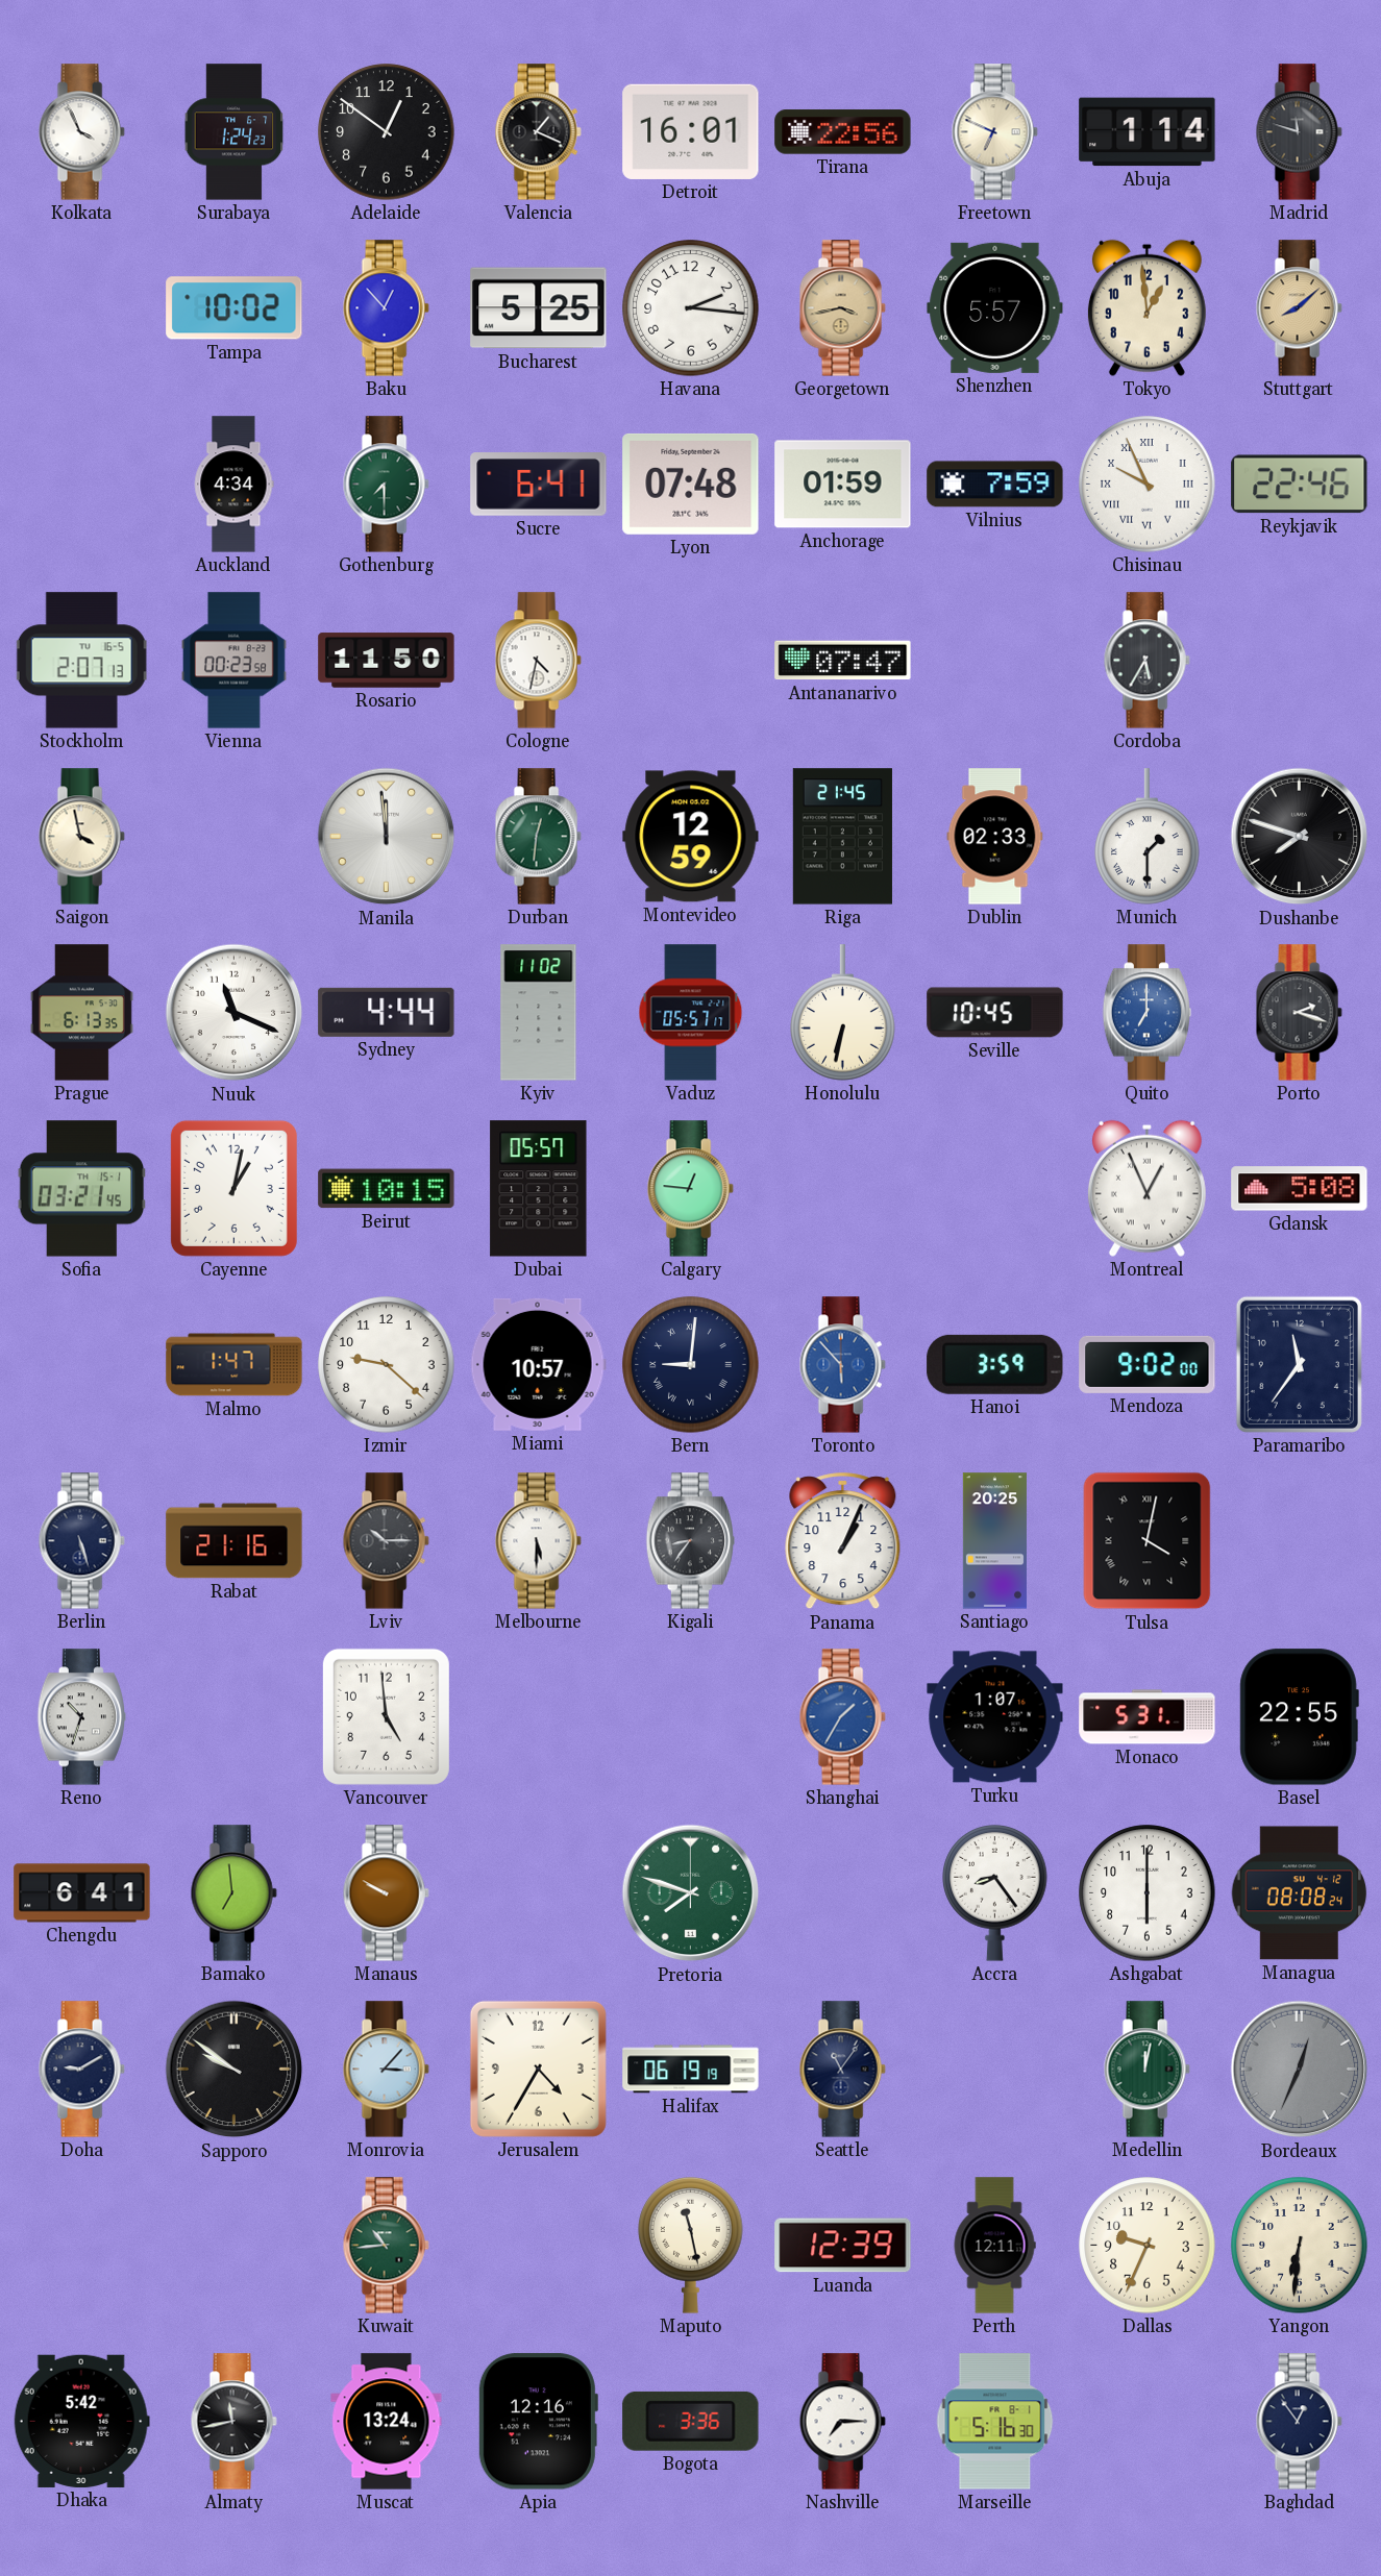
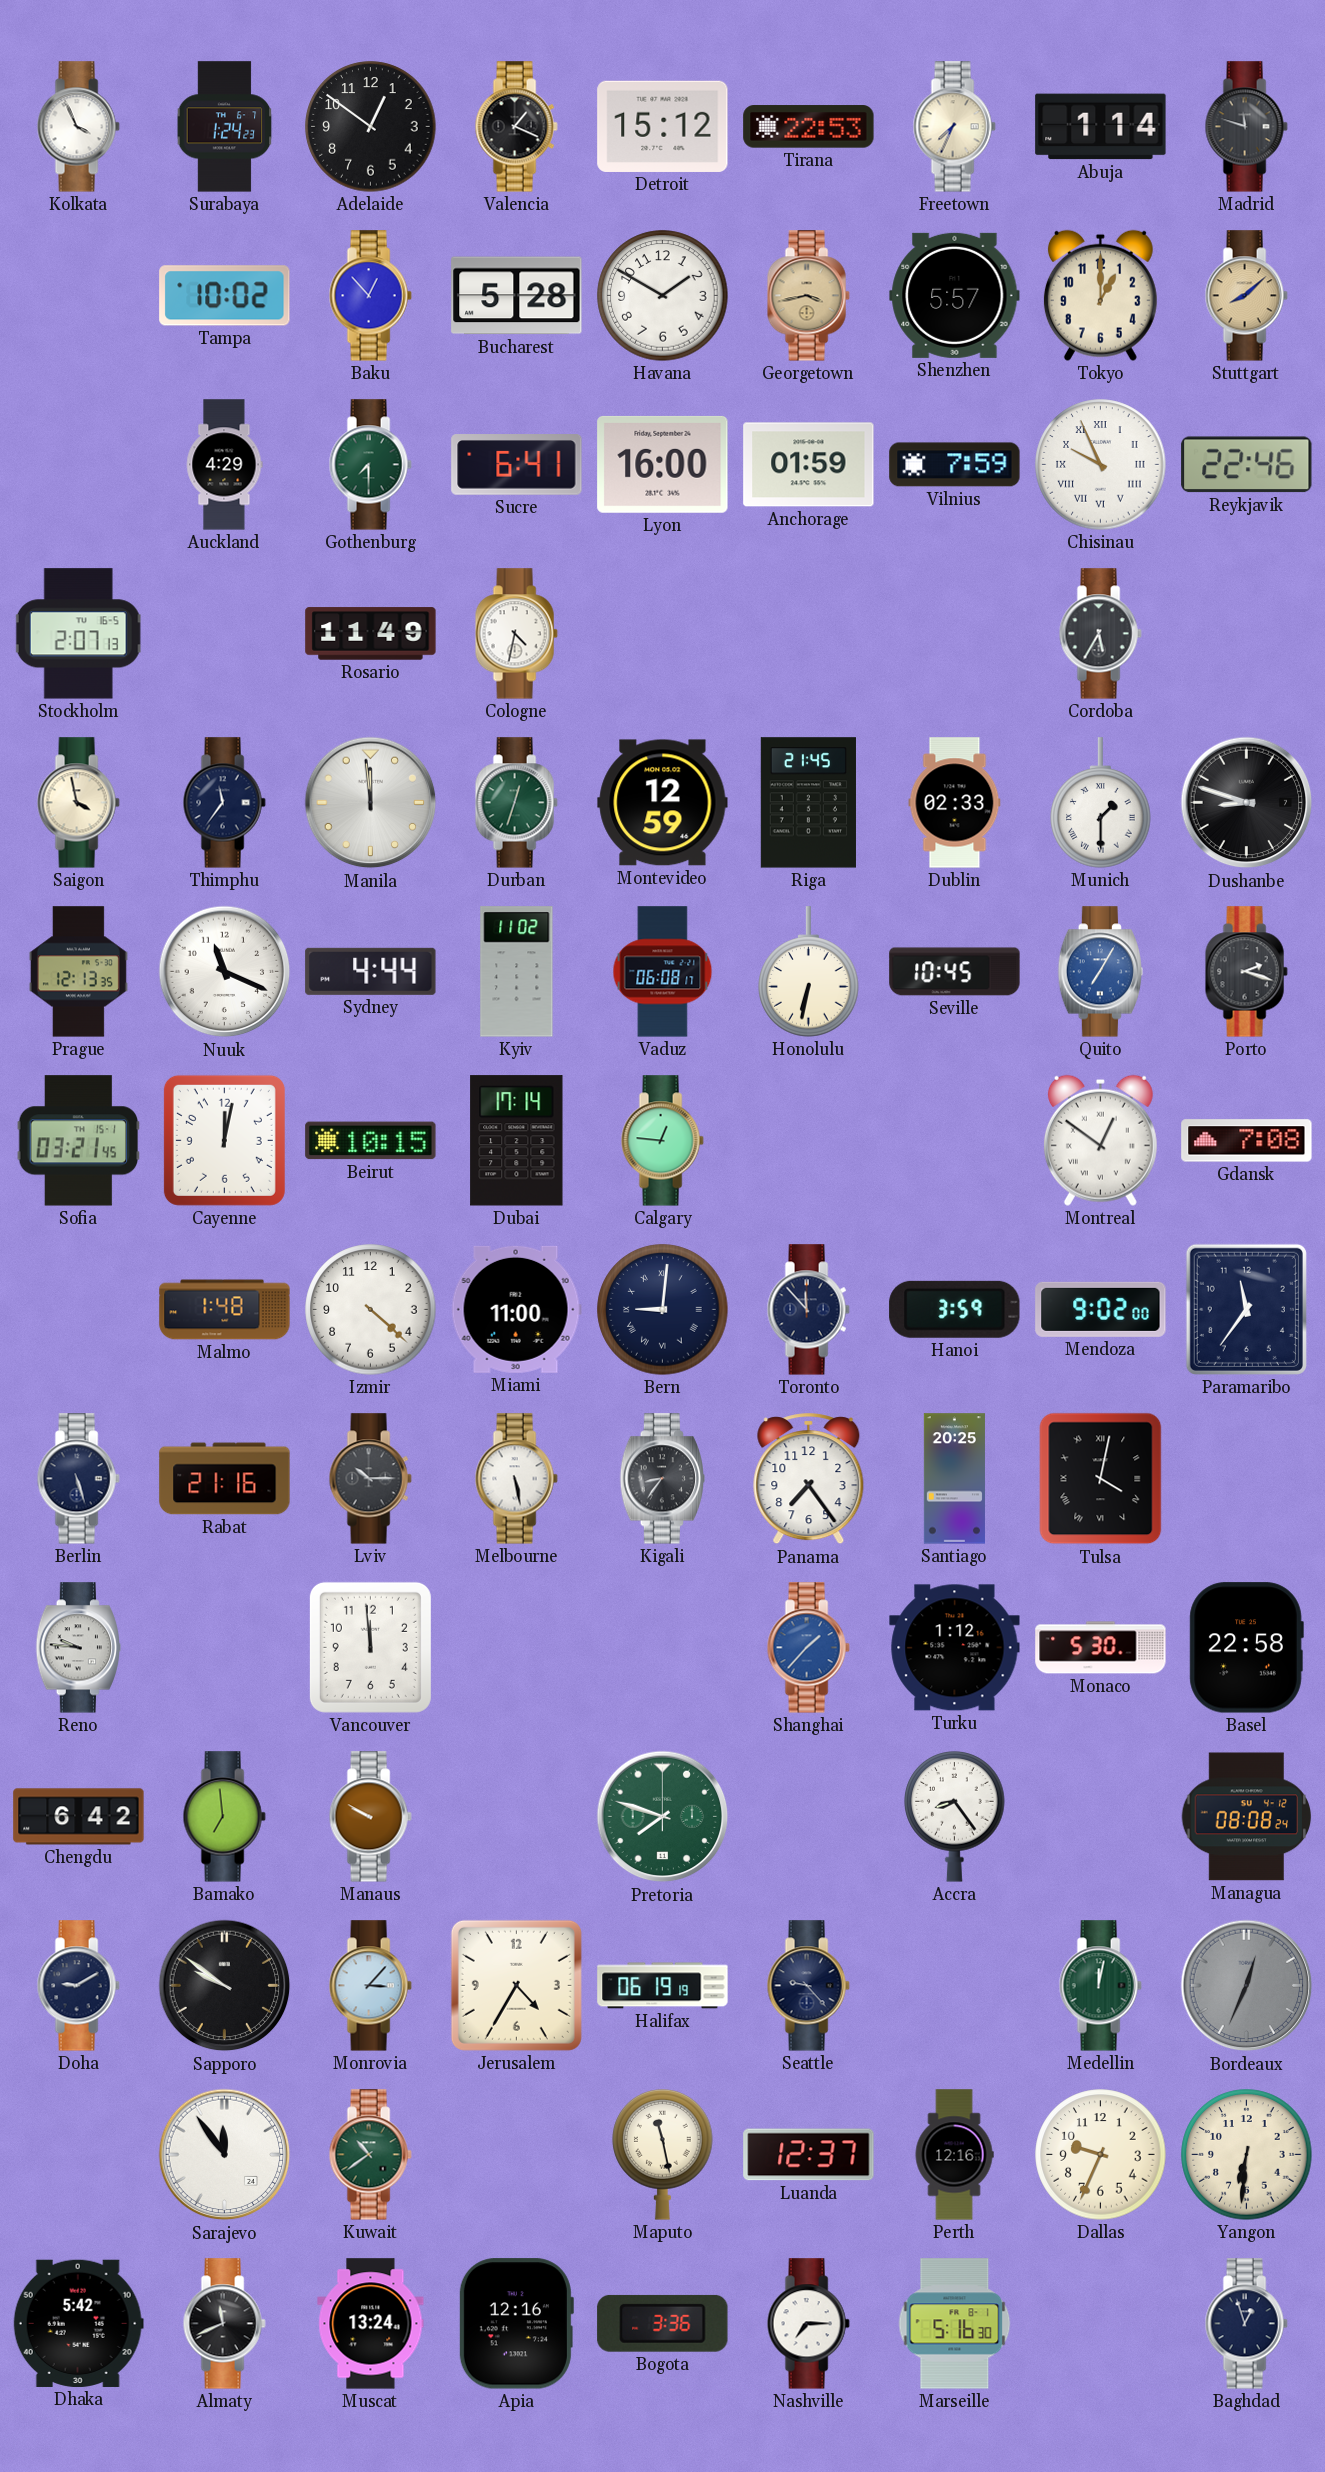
Detroit: 16:01 -> 15:12
Tirana: 22:56 -> 22:53
Freetown: 6:49 -> 7:34
Bucharest: 5:25 -> 5:28
Havana: 2:16 -> 1:50
Tokyo: 12:59 -> 1:00
Auckland: 4:34 -> 4:29
Lyon: 07:48 -> 16:00
Vienna: 00:23 -> none
Rosario: 11:50 -> 11:49
Antananarivo: 07:47 -> none
Thimphu: none -> 11:36
Durban: 12:31 -> 12:33
Dushanbe: 7:48 -> 8:48
Prague: 6:13 -> 12:13
Vaduz: 05:57 -> 06:08
Quito: 7:00 -> 7:05
Cayenne: 1:02 -> 12:02
Dubai: 05:57 -> 17:14
Montreal: 12:56 -> 12:51
Gdansk: 5:08 -> 7:08
Malmo: 1:47 -> 1:48
Izmir: 9:22 -> 4:22
Miami: 10:57 -> 11:00
Toronto: 5:53 -> 11:53
Toronto dial: blue -> navy
Melbourne: 5:30 -> 5:28
Panama: 1:04 -> 7:24
Reno: 10:33 -> 9:46
Vancouver: 4:59 -> 11:59
Shanghai: 1:35 -> 1:37
Turku: 1:07 -> 1:12
Monaco: 5:31 -> 5:30
Basel: 22:55 -> 22:58
Chengdu: 6:41 -> 6:42
Ashgabat: 6:00 -> none
Seattle: 11:06 -> 9:23
Sarajevo: none -> 11:54
Kuwait: 10:44 -> 10:39
Luanda: 12:39 -> 12:37
Perth: 12:11 -> 12:16
Almaty: 11:43 -> 11:41
Baghdad: 12:54 -> 12:57
